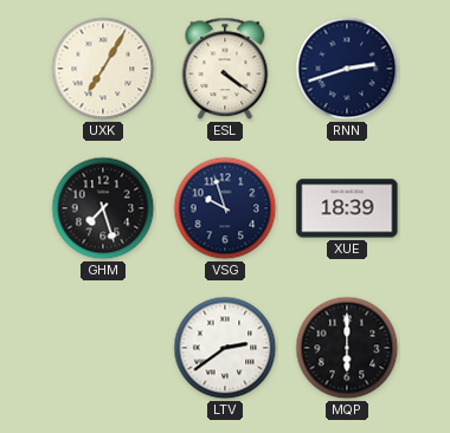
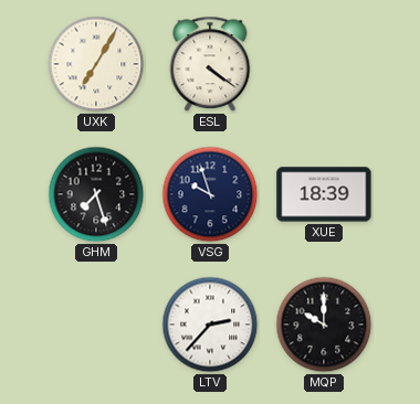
RNN: 2:42 -> none
LTV: 2:39 -> 2:37
MQP: 6:00 -> 10:00
